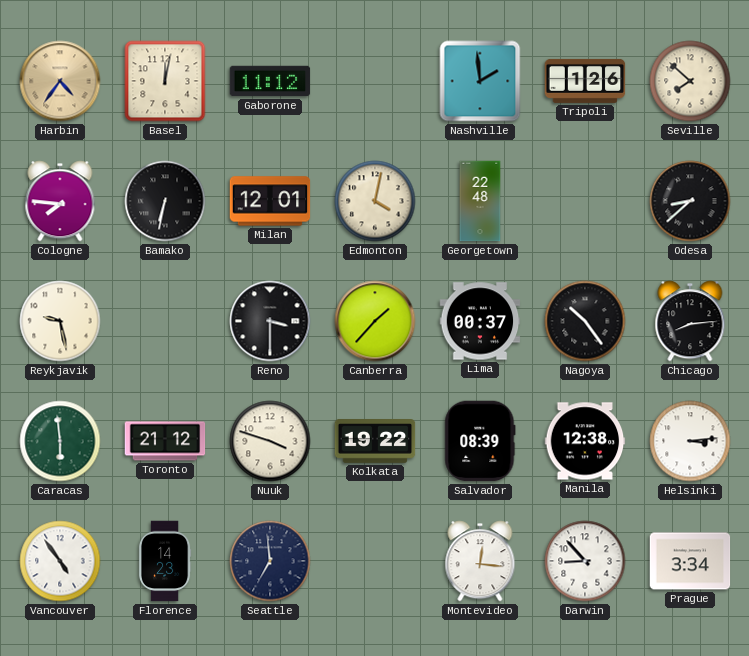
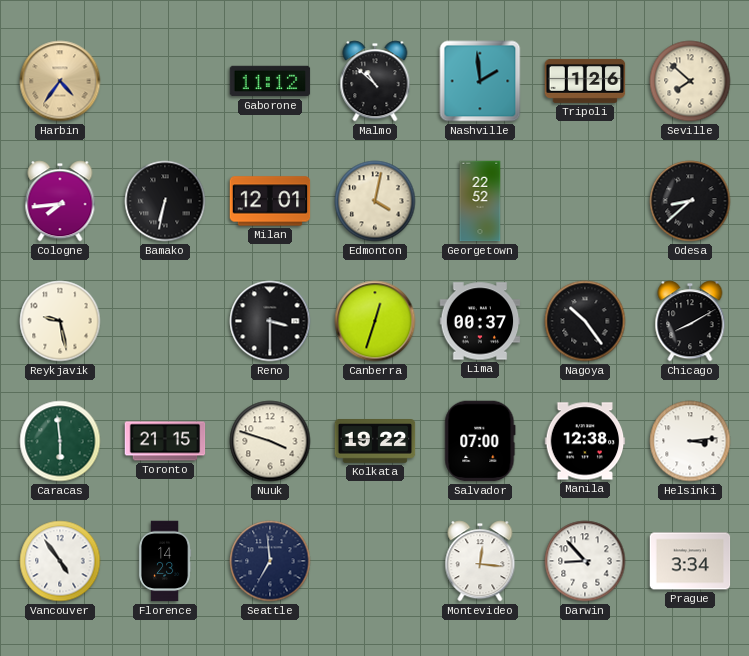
Basel: 12:02 -> none
Malmo: none -> 10:52
Cologne: 7:46 -> 7:44
Georgetown: 22:48 -> 22:52
Canberra: 1:37 -> 12:33
Chicago: 8:14 -> 8:10
Toronto: 21:12 -> 21:15
Salvador: 08:39 -> 07:00
